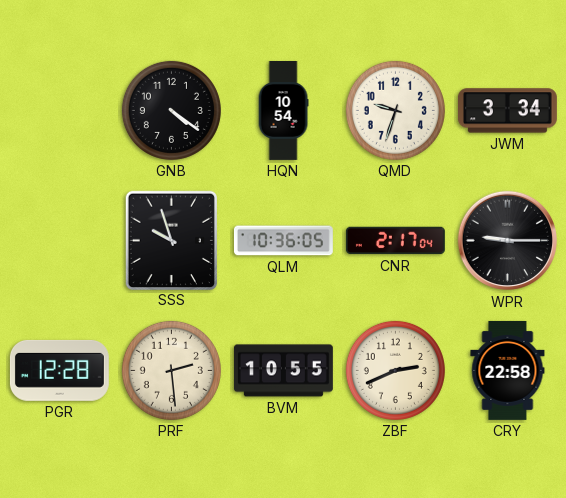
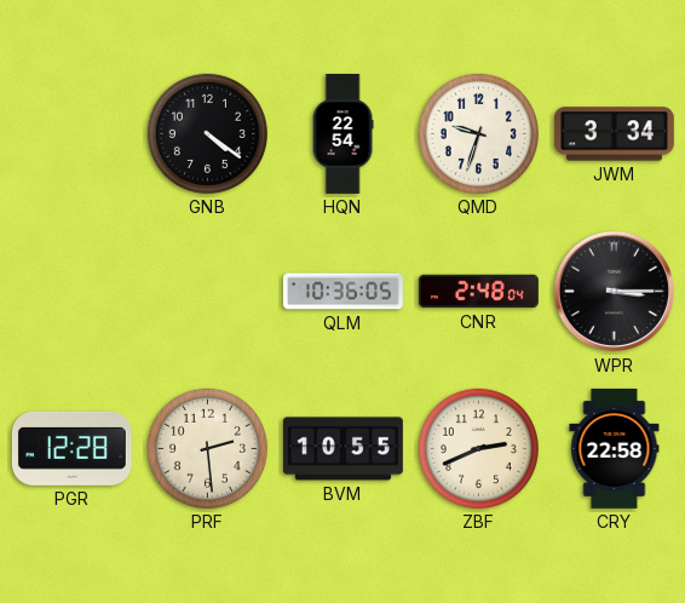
HQN: 10:54 -> 22:54
SSS: 9:57 -> none
CNR: 2:17 -> 2:48
WPR: 9:15 -> 3:15
